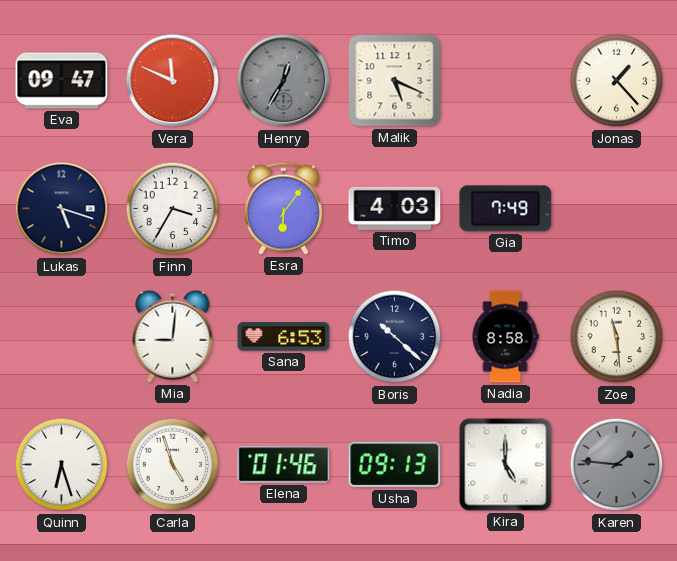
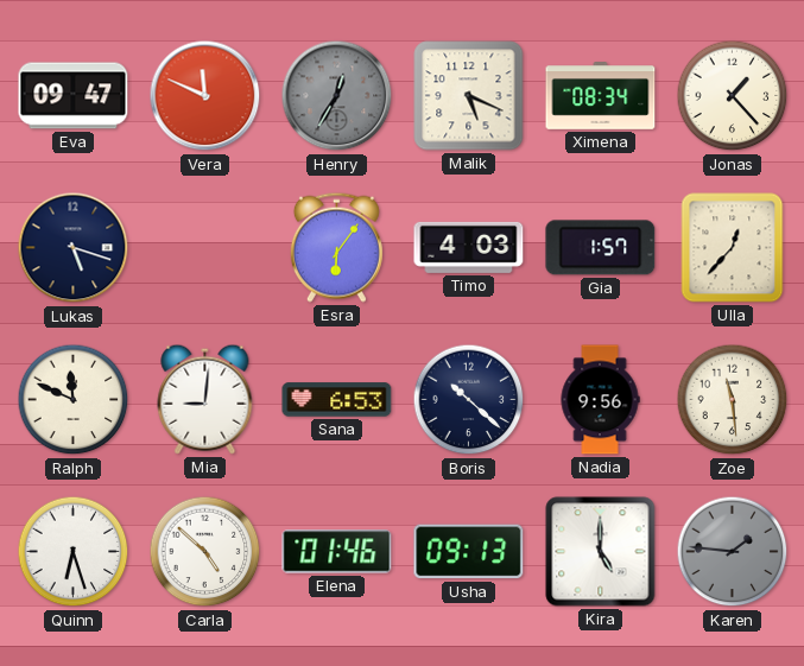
Ximena: none -> 08:34
Finn: 3:35 -> none
Gia: 7:49 -> 1:57
Ulla: none -> 12:37
Ralph: none -> 11:49
Nadia: 8:58 -> 9:56
Carla: 4:57 -> 4:52
